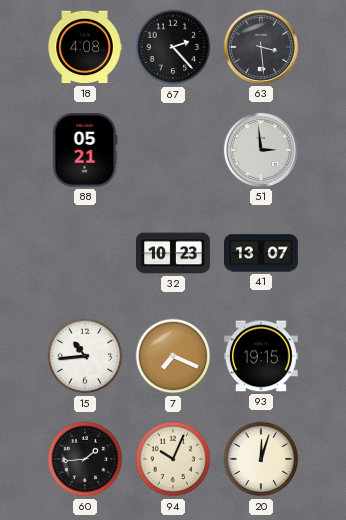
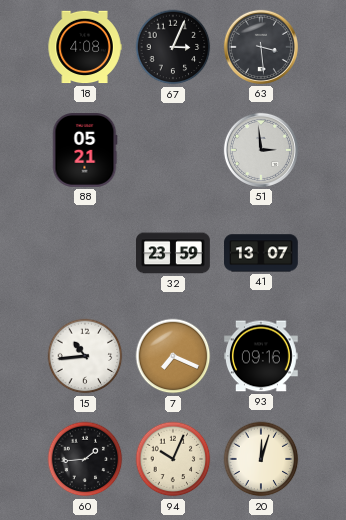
67: 2:23 -> 3:04
32: 10:23 -> 23:59
93: 19:15 -> 09:16
